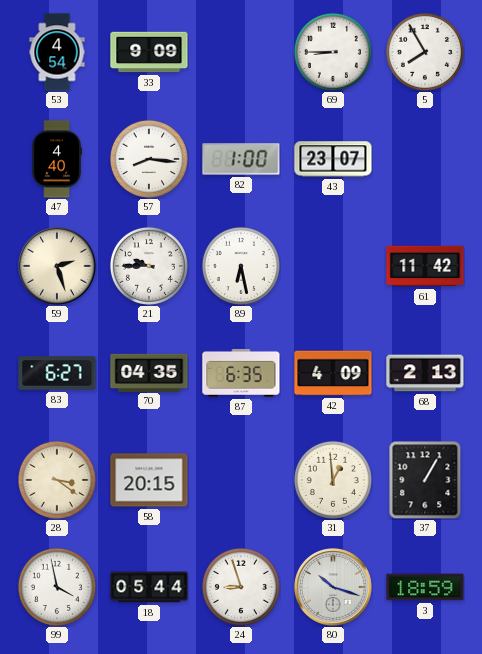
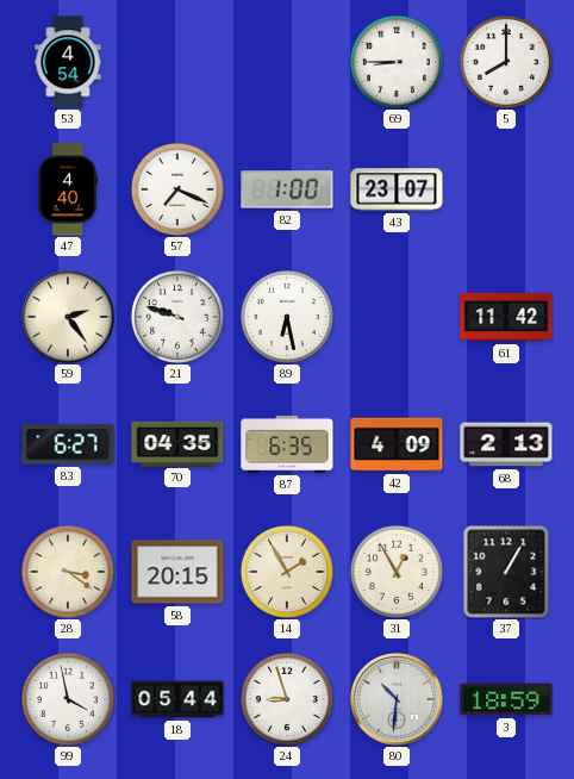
33: 9:09 -> none
5: 7:55 -> 8:00
57: 8:16 -> 7:19
59: 2:27 -> 2:24
21: 9:45 -> 9:48
14: none -> 1:55
31: 12:59 -> 12:55
80: 10:18 -> 10:31
